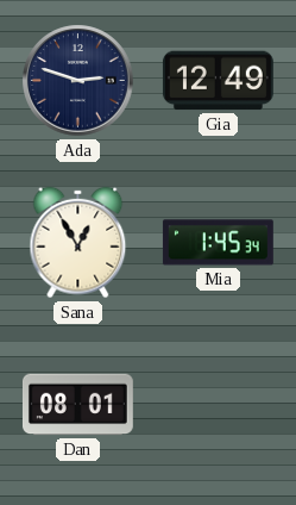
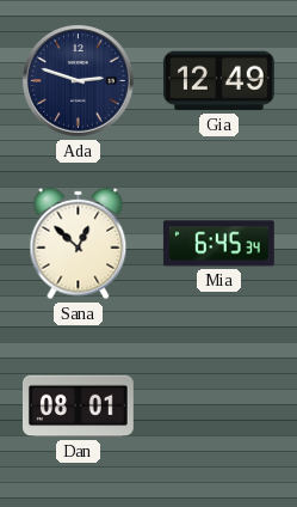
Sana: 12:55 -> 12:52
Mia: 1:45 -> 6:45
